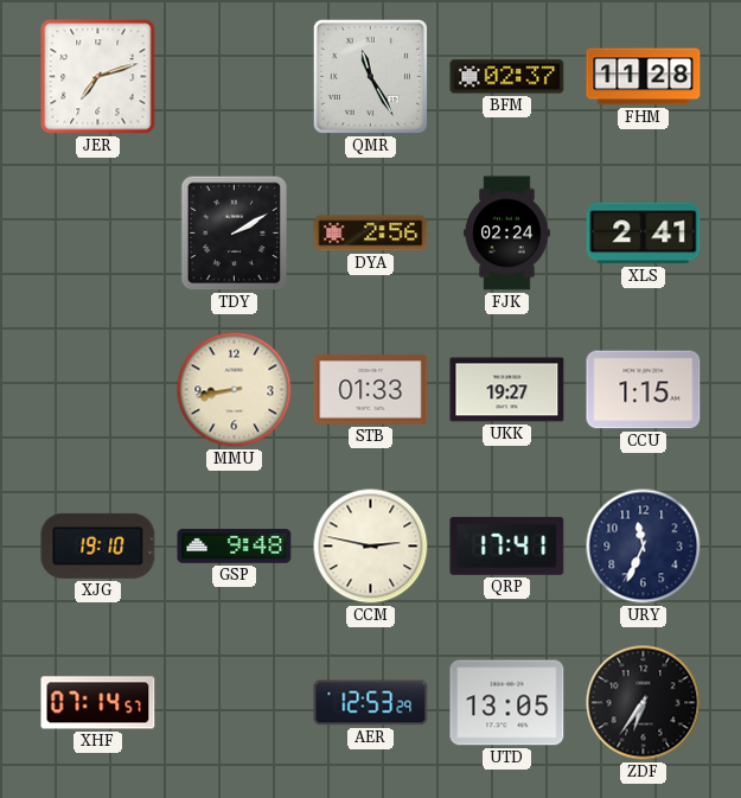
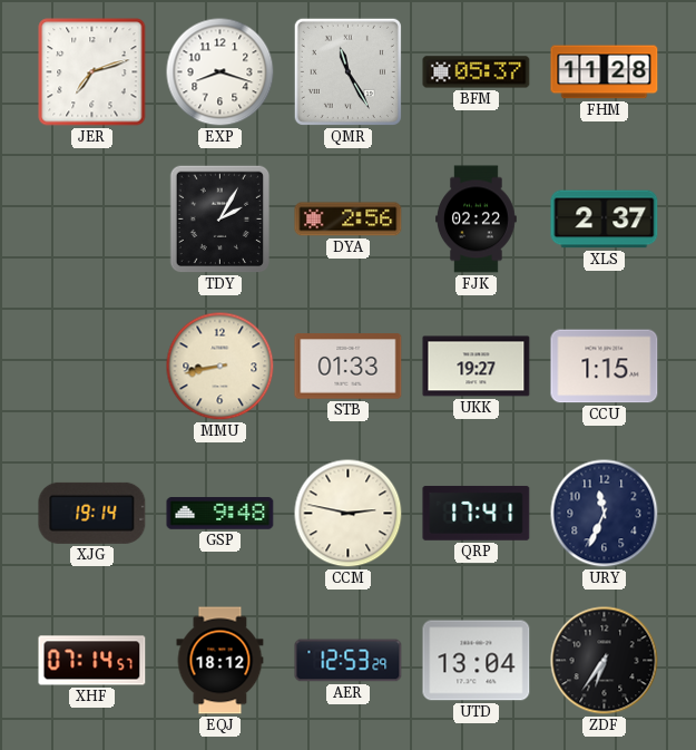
EXP: none -> 8:18
BFM: 02:37 -> 05:37
TDY: 2:10 -> 2:05
FJK: 02:24 -> 02:22
XLS: 2:41 -> 2:37
XJG: 19:10 -> 19:14
EQJ: none -> 18:12
UTD: 13:05 -> 13:04
